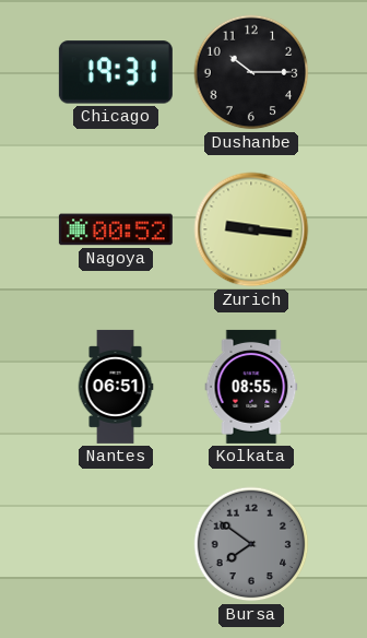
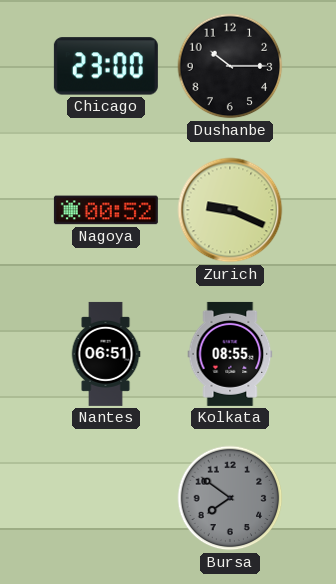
Chicago: 19:31 -> 23:00
Zurich: 9:16 -> 9:19
